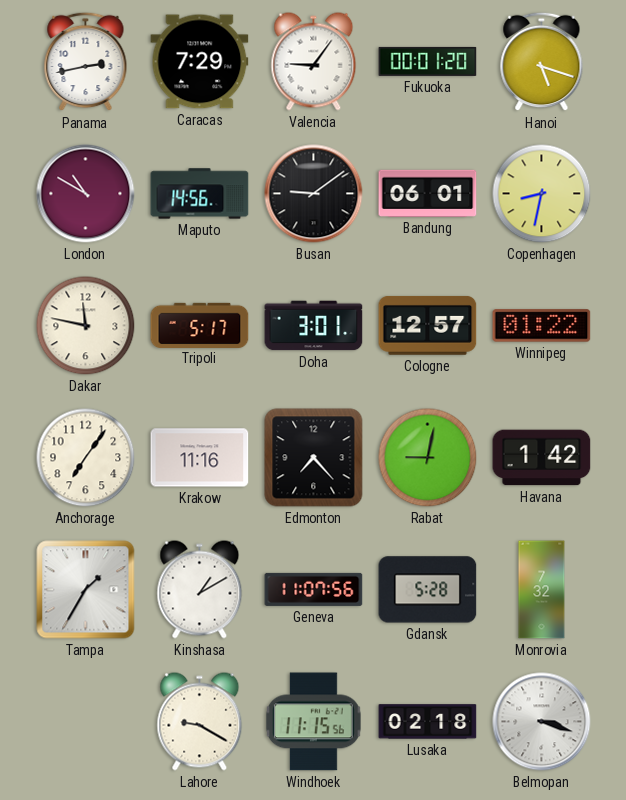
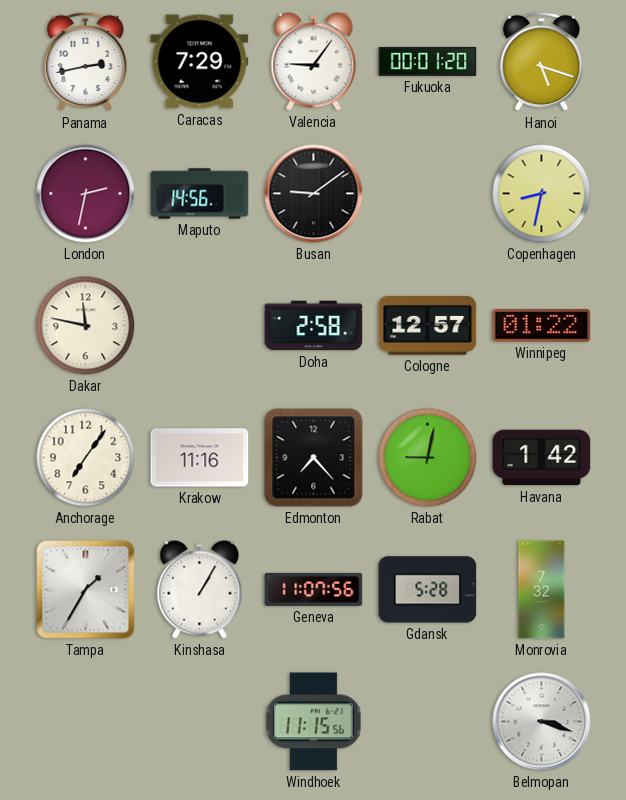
London: 10:50 -> 2:32
Bandung: 06:01 -> none
Tripoli: 5:17 -> none
Doha: 3:01 -> 2:58
Kinshasa: 1:10 -> 1:05
Lahore: 9:20 -> none
Lusaka: 02:18 -> none
